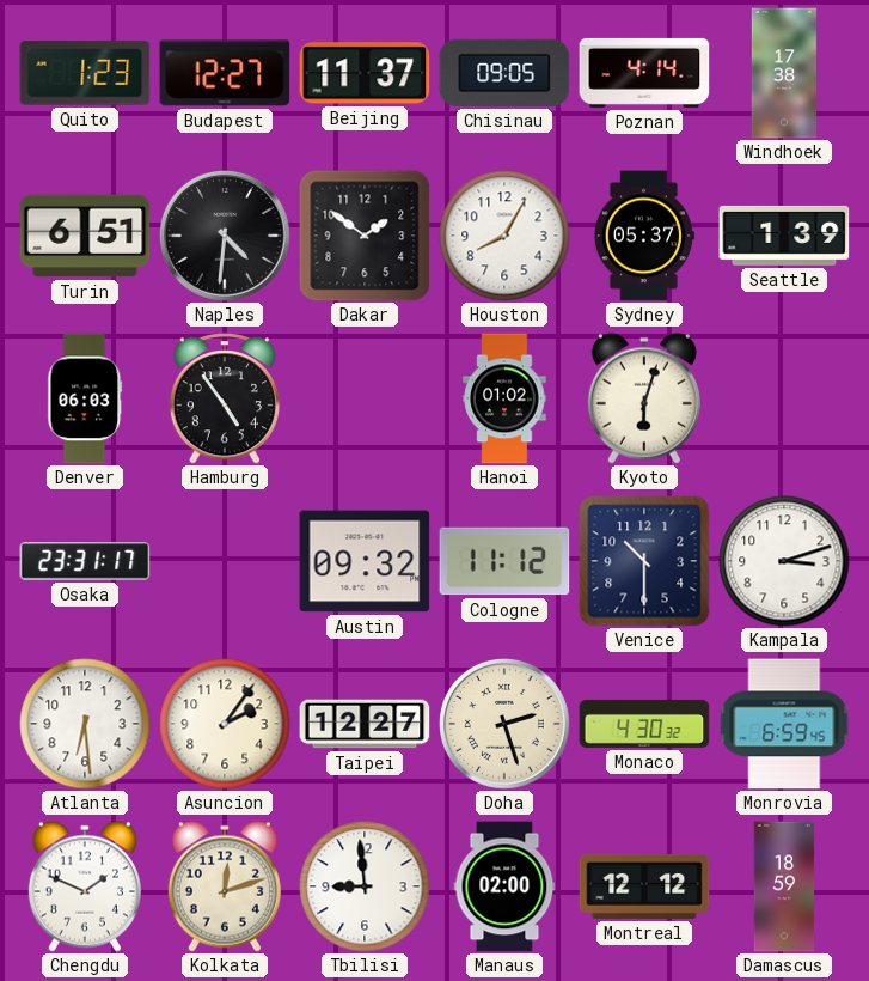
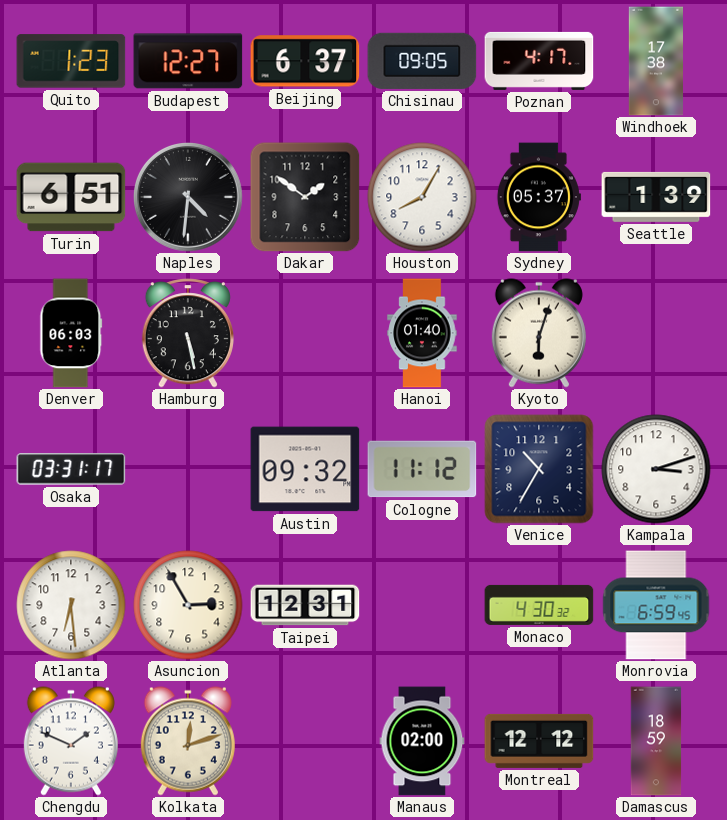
Beijing: 11:37 -> 6:37
Poznan: 4:14 -> 4:17
Hamburg: 4:54 -> 5:28
Hanoi: 01:02 -> 01:40
Osaka: 23:31 -> 03:31
Venice: 10:30 -> 10:35
Asuncion: 2:06 -> 2:55
Taipei: 12:27 -> 12:31
Doha: 2:27 -> none
Tbilisi: 8:59 -> none
